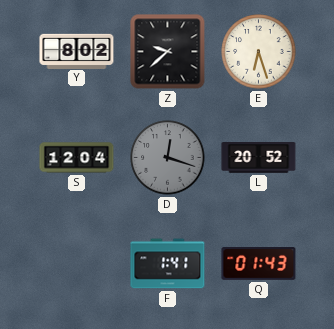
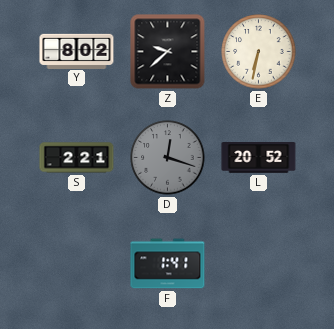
E: 6:27 -> 6:32
S: 12:04 -> 2:21
Q: 01:43 -> none
